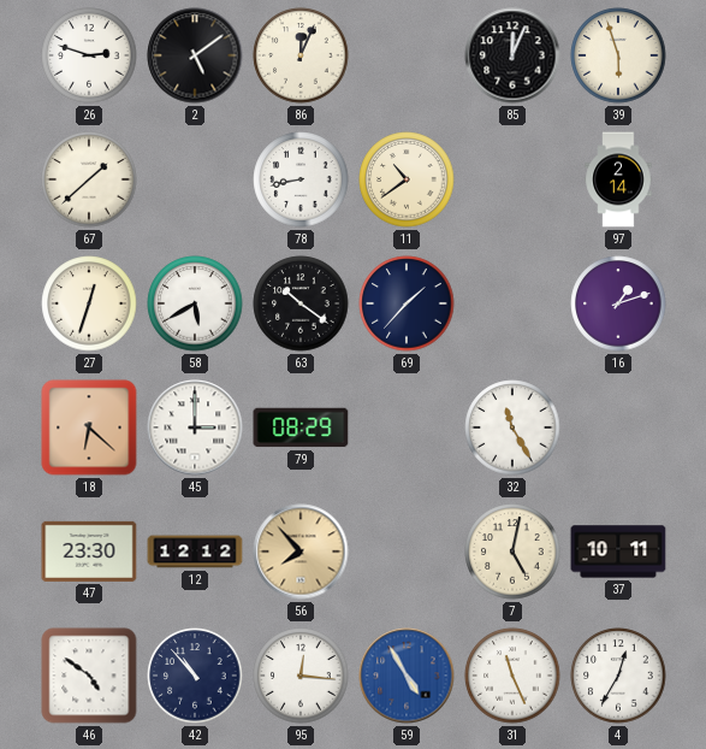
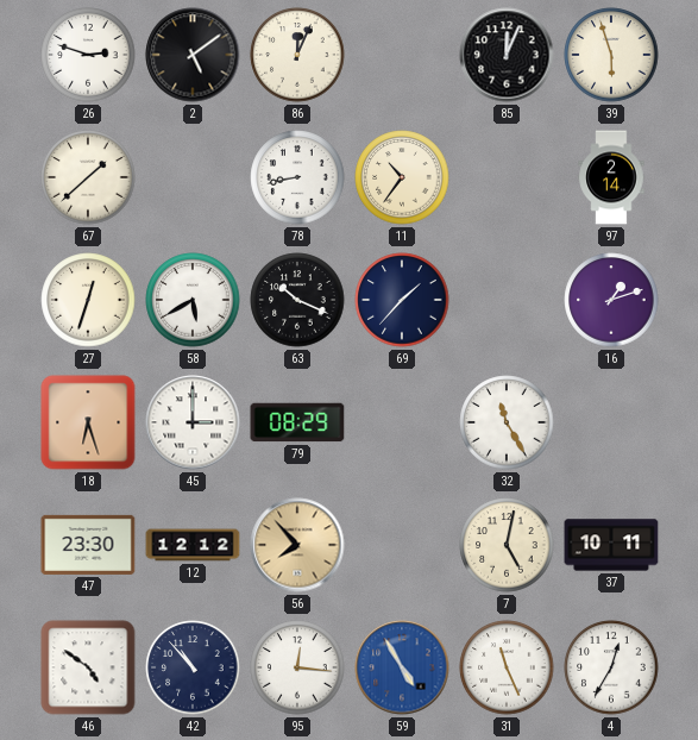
11: 10:39 -> 10:36
63: 10:21 -> 10:19
18: 6:22 -> 6:27
